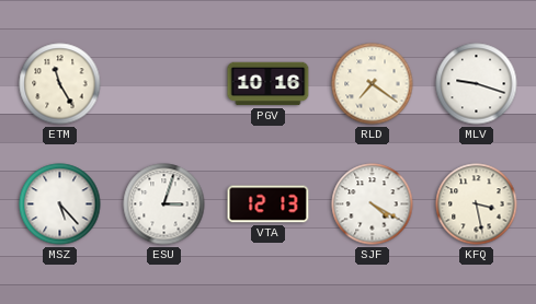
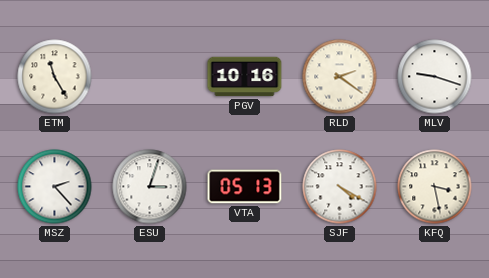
RLD: 7:21 -> 2:21
MSZ: 5:23 -> 2:23
VTA: 12:13 -> 05:13
